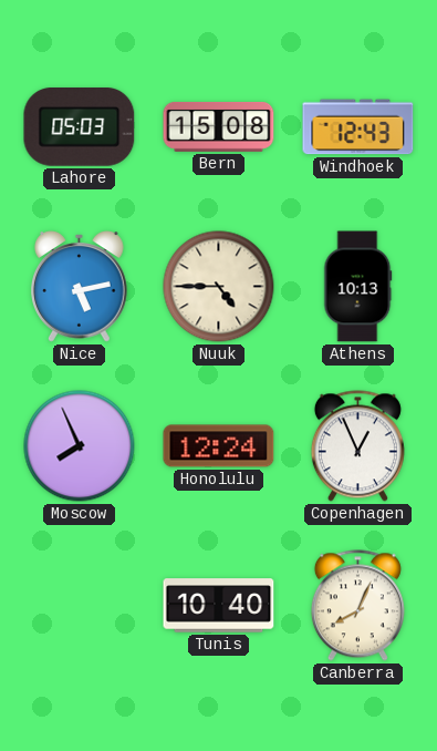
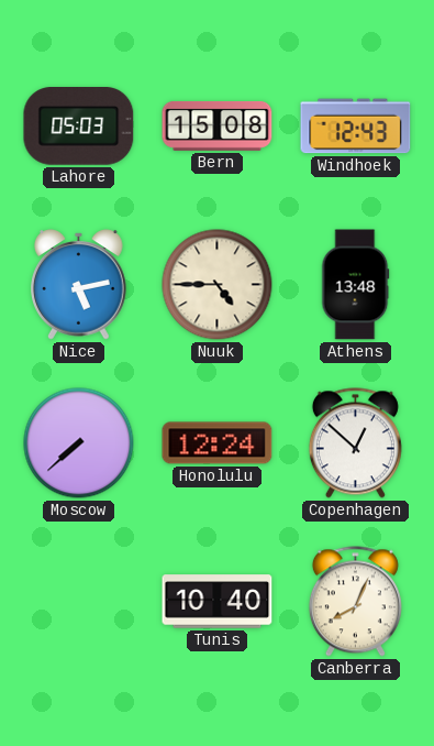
Athens: 10:13 -> 13:48
Moscow: 7:56 -> 7:38
Copenhagen: 12:56 -> 12:52
